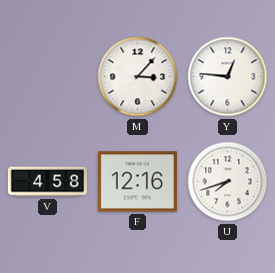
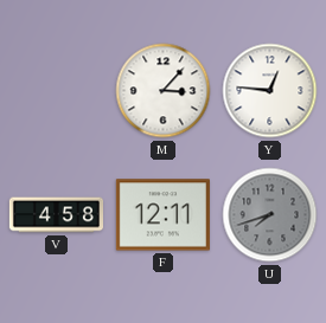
F: 12:16 -> 12:11
U dial: white -> grey
